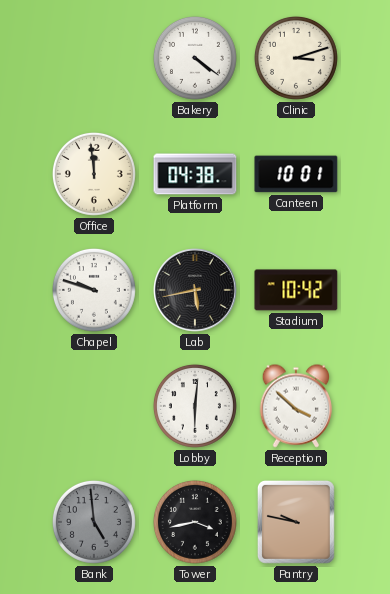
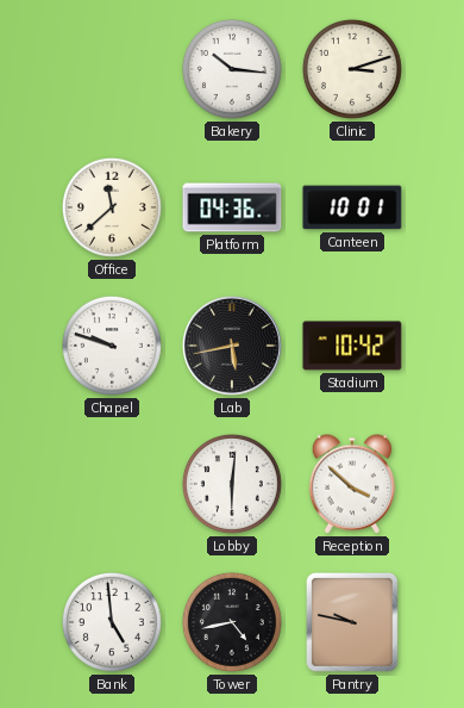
Bakery: 4:21 -> 10:16
Office: 11:59 -> 11:38
Platform: 04:38 -> 04:36
Bank dial: grey -> white
Tower: 3:43 -> 4:43
